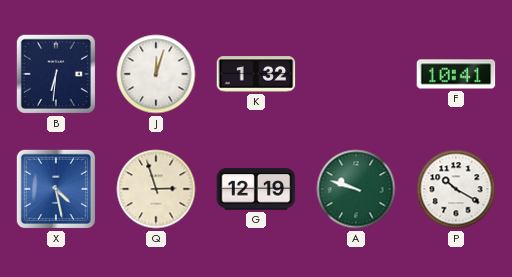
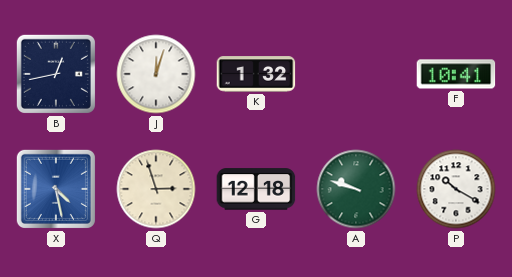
B: 6:31 -> 12:43
G: 12:19 -> 12:18
